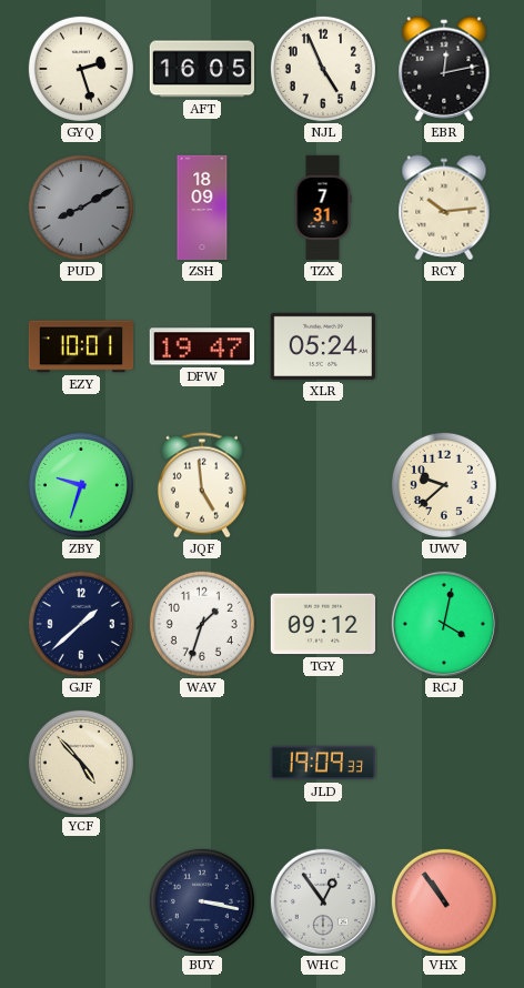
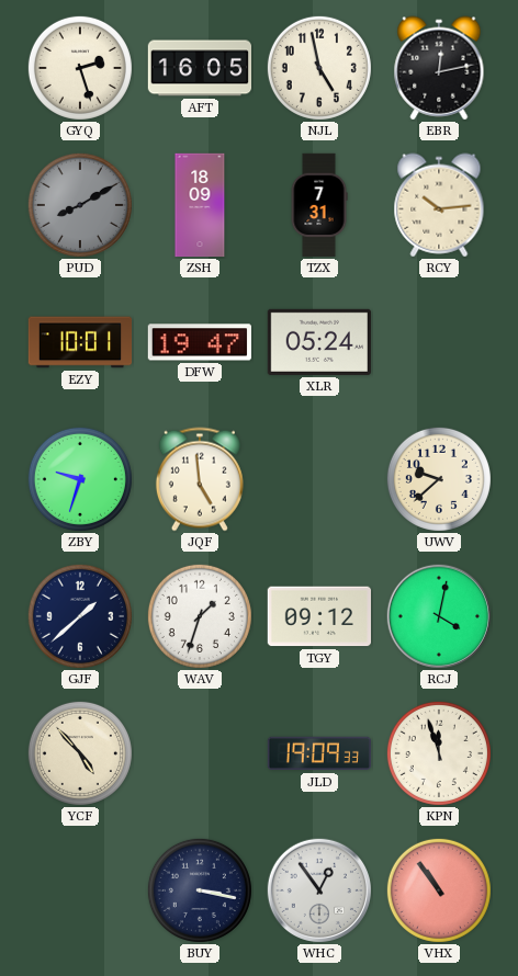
NJL: 4:56 -> 4:58
KPN: none -> 11:57
